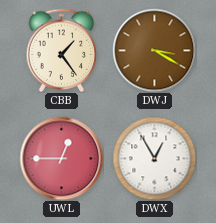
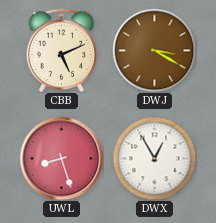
CBB: 1:24 -> 5:11
UWL: 12:45 -> 8:27
